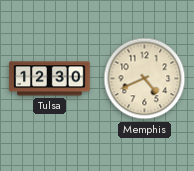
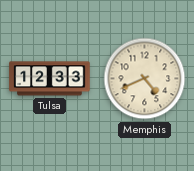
Tulsa: 12:30 -> 12:33
